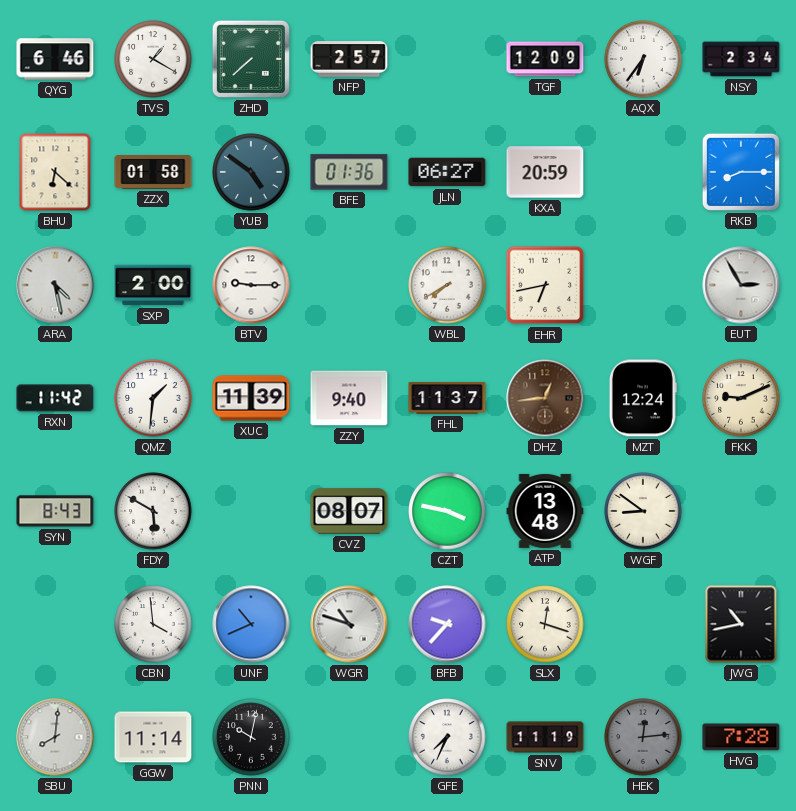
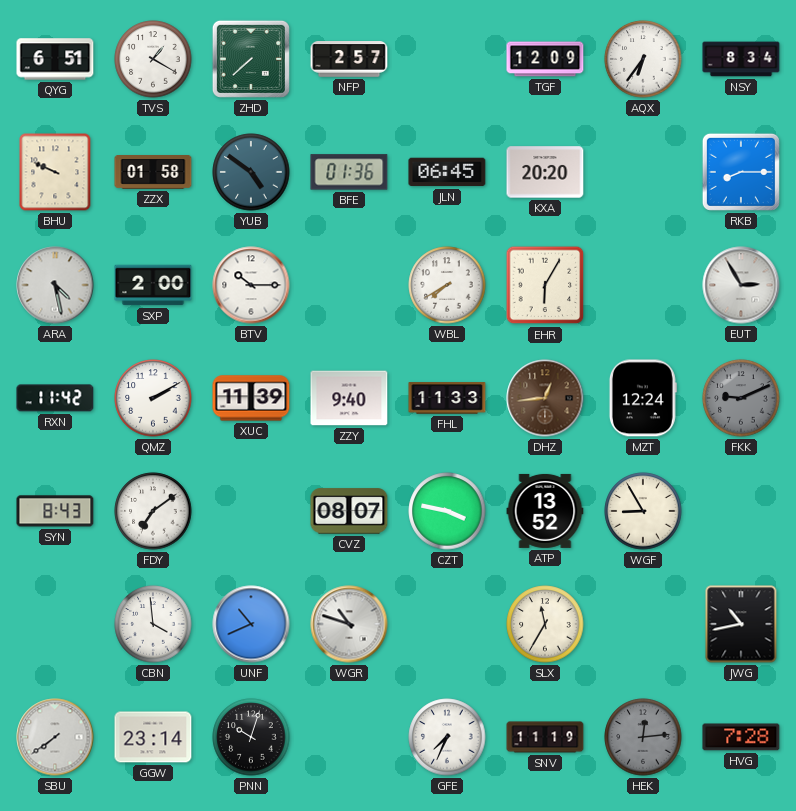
QYG: 6:46 -> 6:51
NSY: 2:34 -> 8:34
BHU: 6:22 -> 9:49
JLN: 06:27 -> 06:45
KXA: 20:59 -> 20:20
BTV: 9:15 -> 10:15
EHR: 6:43 -> 6:05
QMZ: 1:31 -> 2:10
FHL: 11:37 -> 11:33
FKK dial: cream -> grey
FDY: 5:50 -> 7:09
ATP: 13:48 -> 13:52
WGF: 8:51 -> 8:55
BFB: 9:37 -> none
SLX: 12:18 -> 11:35
SBU: 8:01 -> 7:39
GGW: 11:14 -> 23:14
PNN: 10:02 -> 10:03
